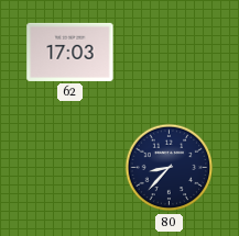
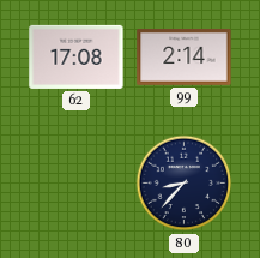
62: 17:03 -> 17:08
99: none -> 2:14
